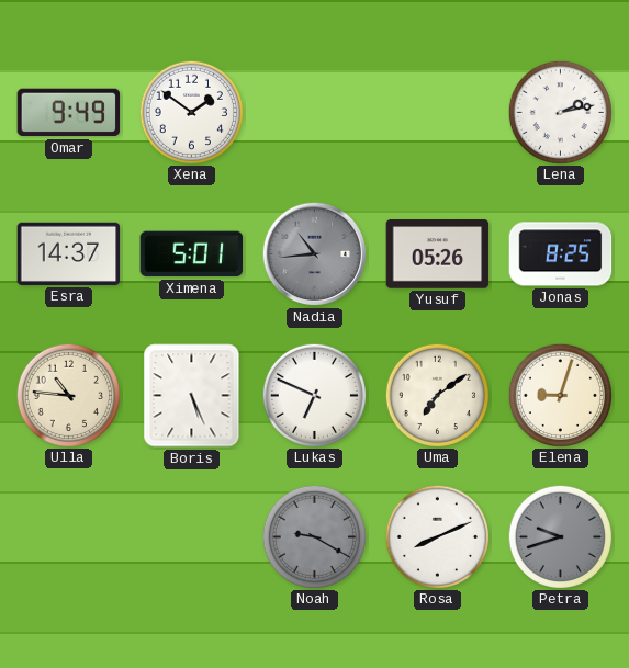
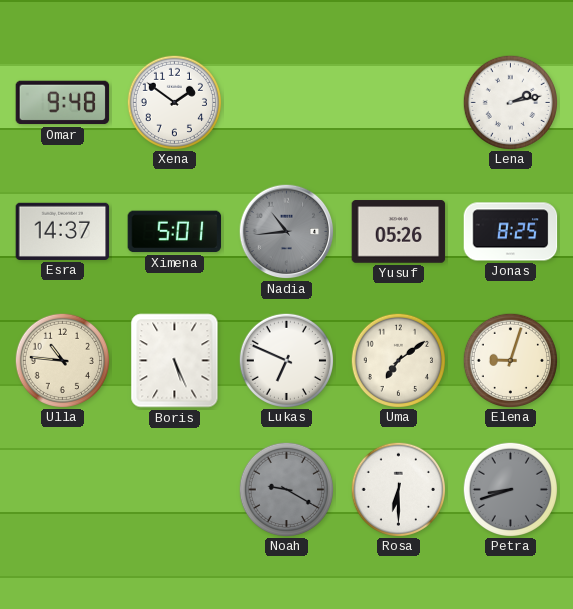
Omar: 9:49 -> 9:48
Rosa: 8:11 -> 6:30
Petra: 9:42 -> 8:42
